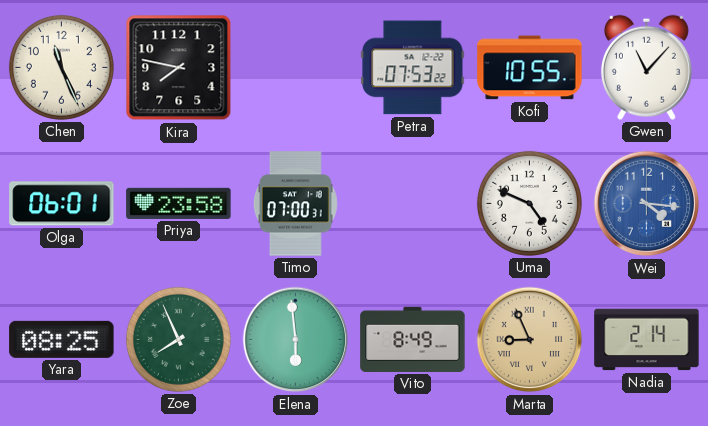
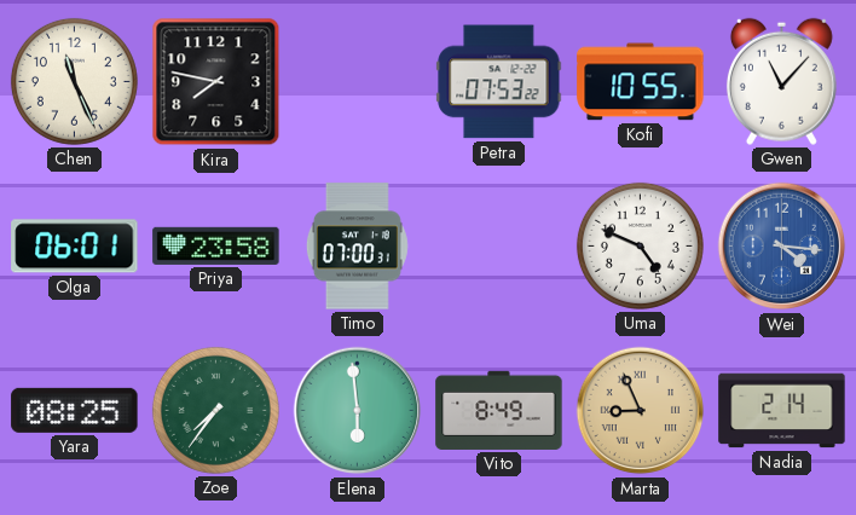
Zoe: 7:56 -> 7:36
